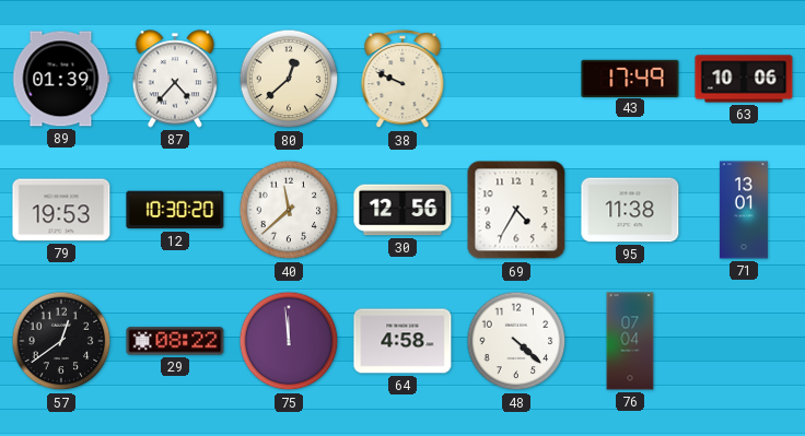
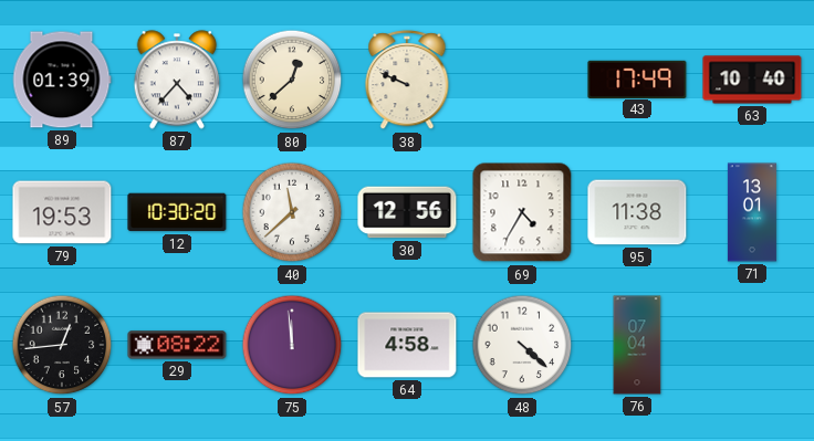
63: 10:06 -> 10:40
57: 12:39 -> 12:44
